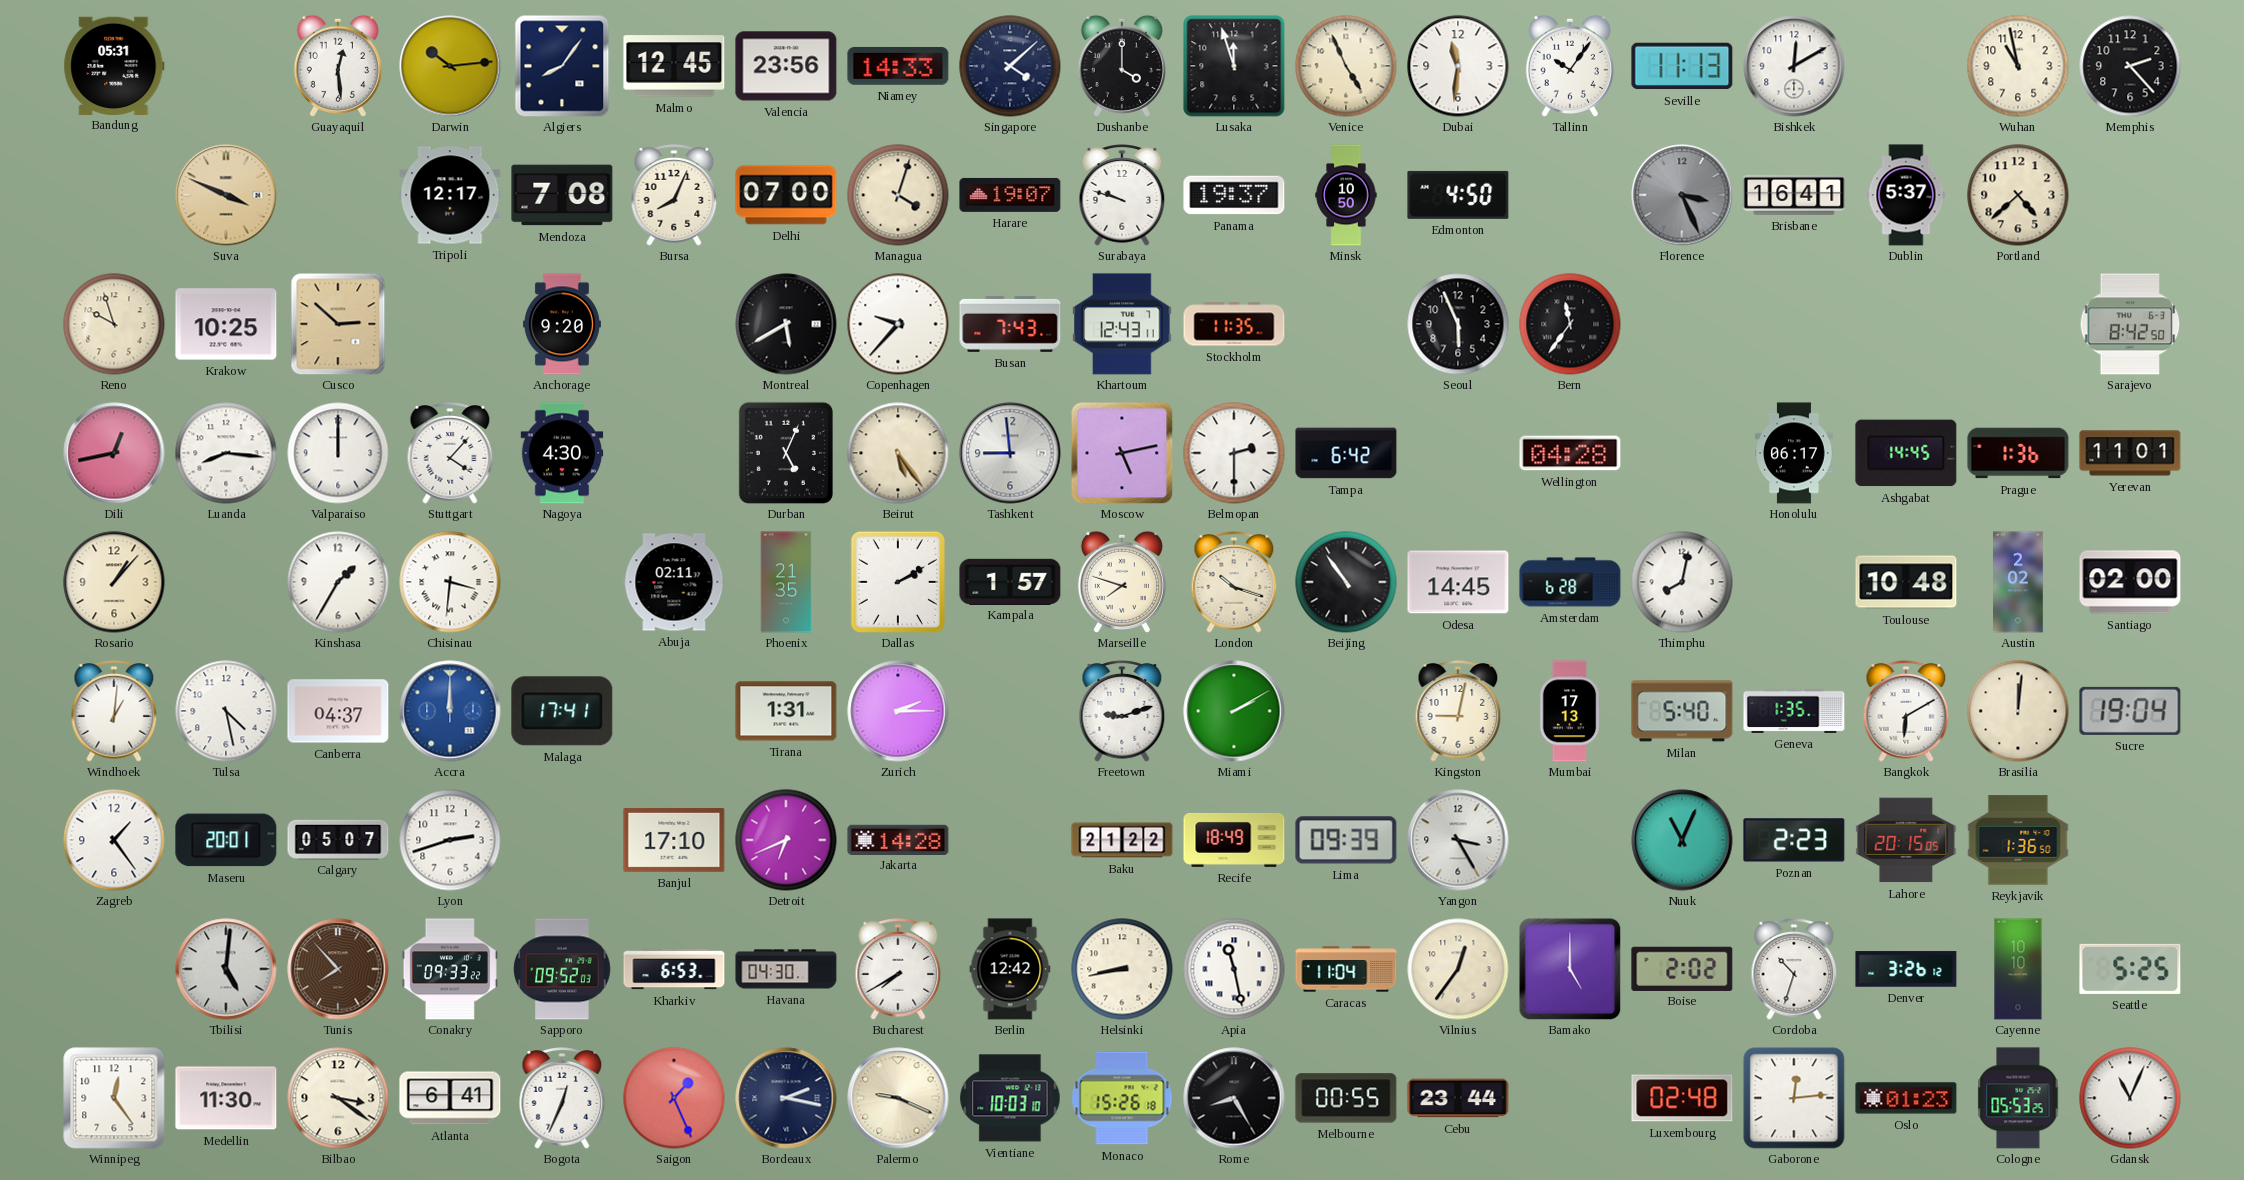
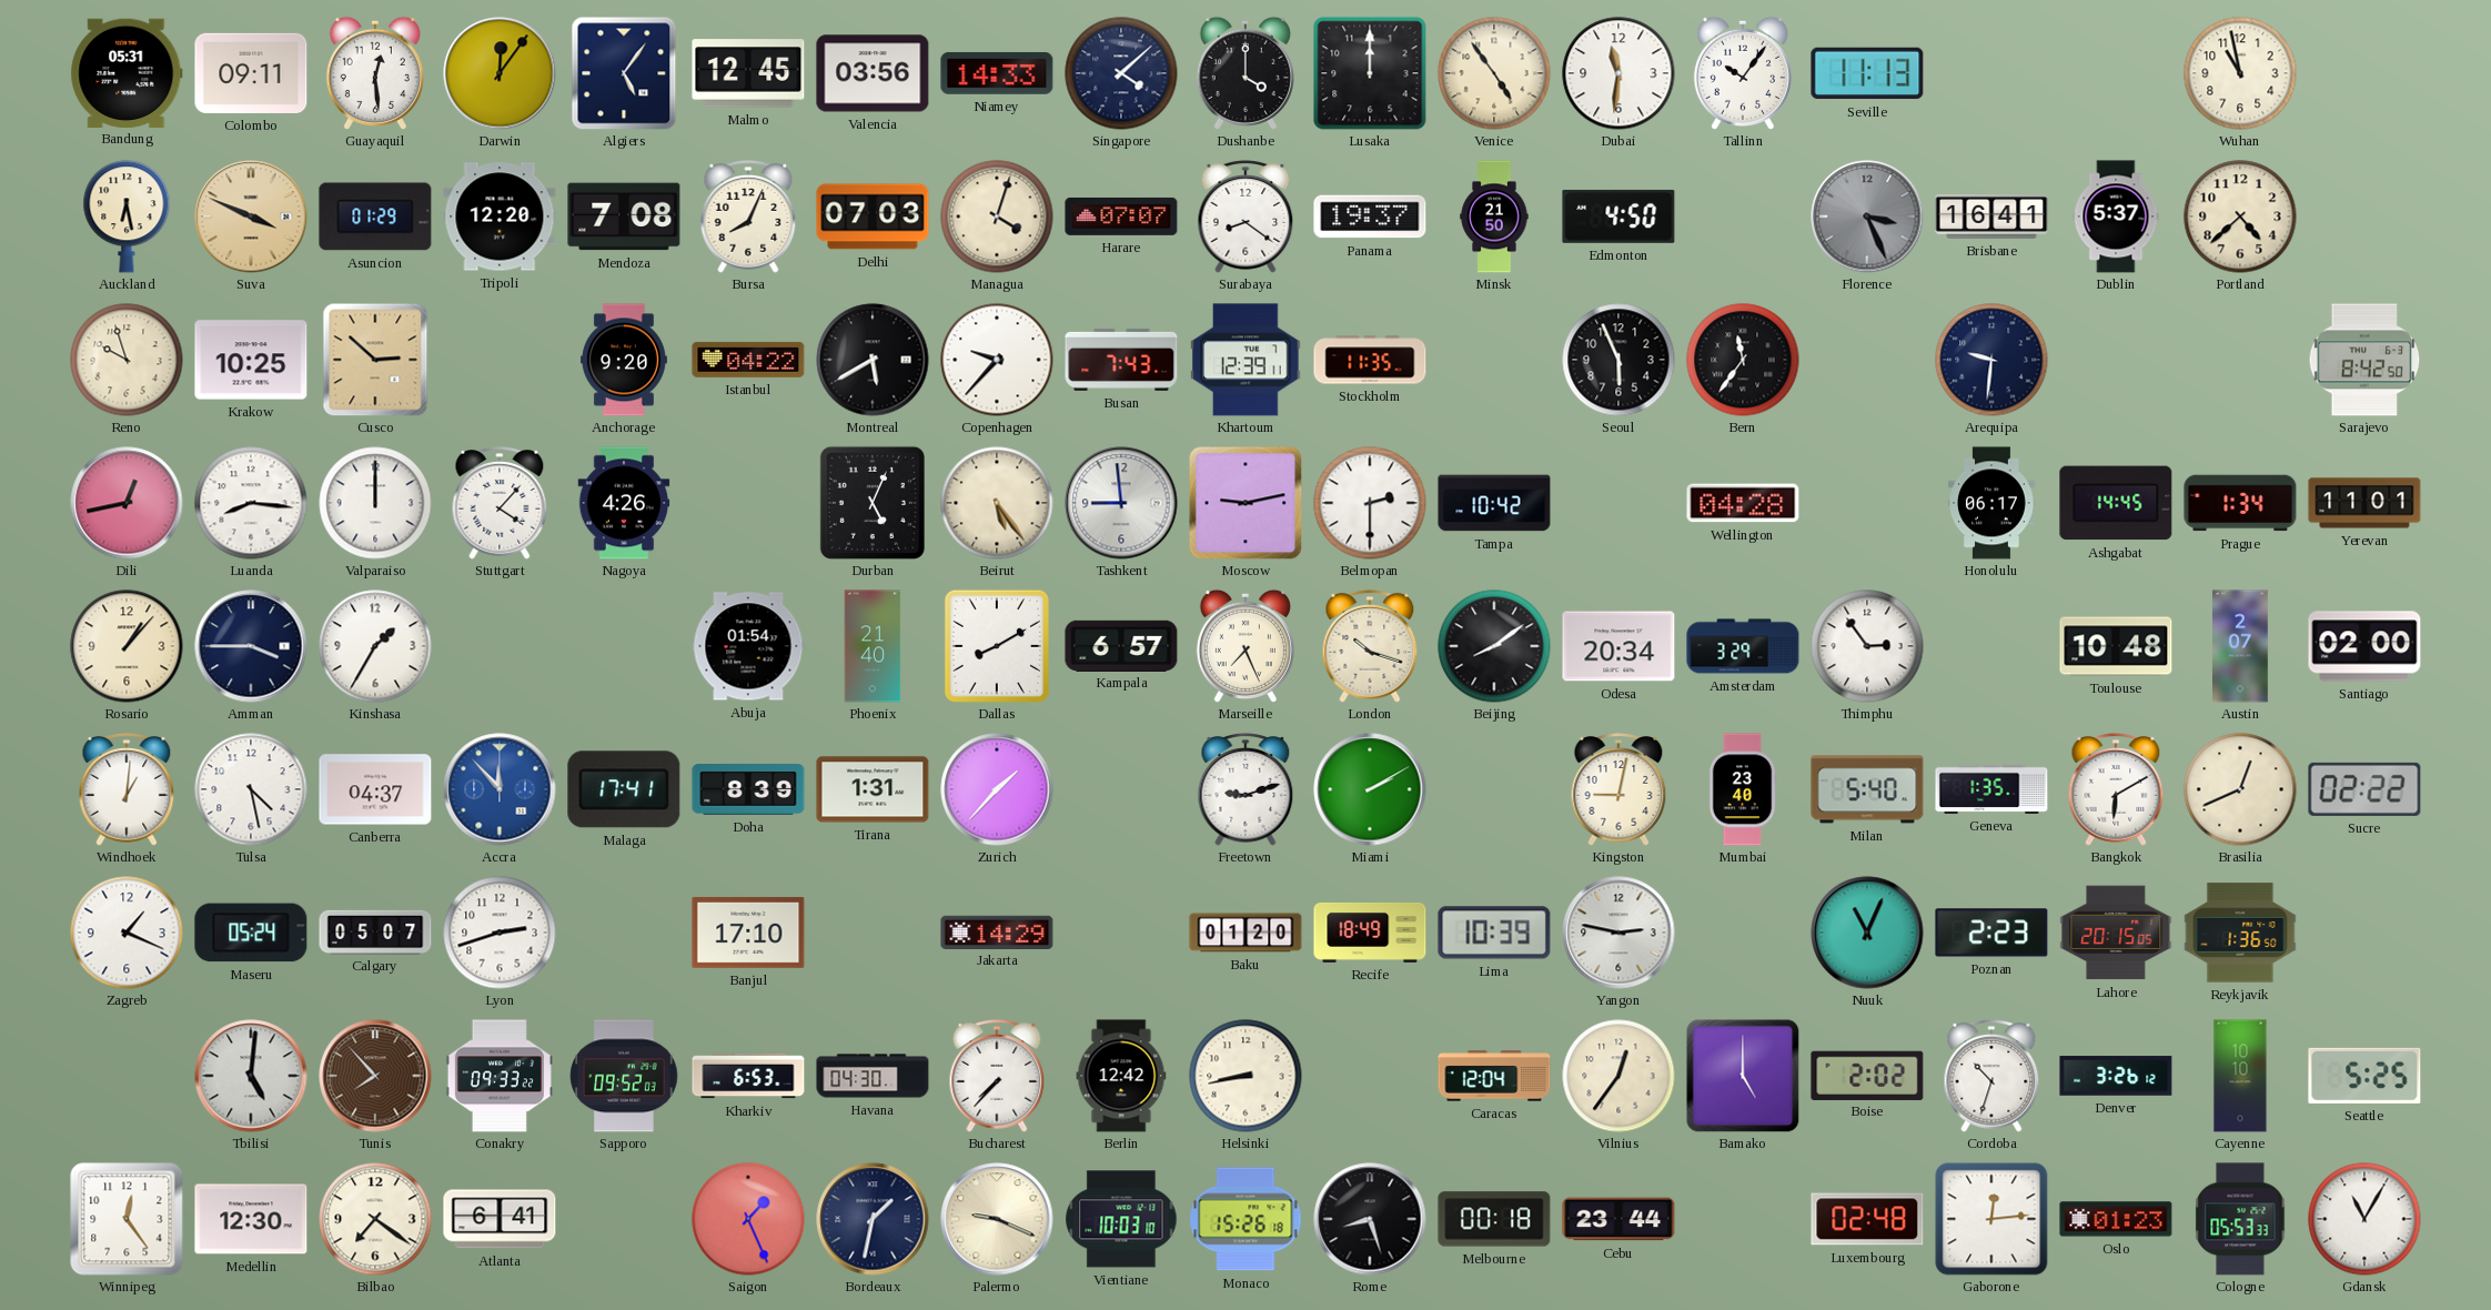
Colombo: none -> 09:11
Darwin: 10:14 -> 12:06
Algiers: 8:06 -> 5:06
Valencia: 23:56 -> 03:56
Lusaka: 11:57 -> 12:00
Venice: 4:56 -> 4:54
Bishkek: 12:10 -> none
Memphis: 2:23 -> none
Auckland: none -> 6:28
Asuncion: none -> 01:29
Tripoli: 12:17 -> 12:20
Delhi: 07:00 -> 07:03
Harare: 19:07 -> 07:07
Surabaya: 9:48 -> 8:21
Minsk: 10:50 -> 21:50
Istanbul: none -> 04:22
Khartoum: 12:43 -> 12:39
Arequipa: none -> 9:31
Nagoya: 4:30 -> 4:26
Moscow: 5:13 -> 9:13
Tampa: 6:42 -> 10:42
Prague: 1:36 -> 1:34
Amman: none -> 3:45
Chisinau: 3:31 -> none
Abuja: 02:11 -> 01:54
Phoenix: 21:35 -> 21:40
Dallas: 2:10 -> 8:10
Kampala: 1:57 -> 6:57
Marseille: 7:48 -> 7:26
Beijing: 10:54 -> 8:09
Odesa: 14:45 -> 20:34
Amsterdam: 6:28 -> 3:29
Thimphu: 8:02 -> 2:54
Austin: 2:02 -> 2:07
Accra: 12:00 -> 11:53
Doha: none -> 8:39
Zurich: 2:15 -> 1:37
Mumbai: 17:13 -> 23:40
Brasilia: 12:01 -> 12:41
Sucre: 19:04 -> 02:22
Zagreb: 1:24 -> 1:19
Maseru: 20:01 -> 05:24
Detroit: 6:41 -> none
Jakarta: 14:28 -> 14:29
Baku: 21:22 -> 01:20
Lima: 09:39 -> 10:39
Yangon: 3:25 -> 2:47
Bucharest: 7:40 -> 7:37
Apia: 11:28 -> none
Caracas: 11:04 -> 12:04
Medellin: 11:30 -> 12:30
Bilbao: 3:21 -> 7:21
Bogota: 12:34 -> none
Bordeaux: 2:17 -> 1:32
Rome: 8:25 -> 8:27
Melbourne: 00:55 -> 00:18
Cologne: 05:53:25 -> 05:53:33
Gdansk: 11:04 -> 11:05
